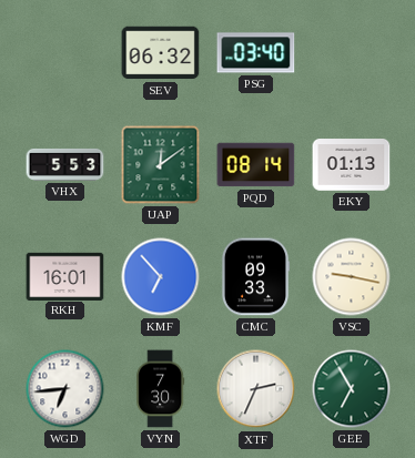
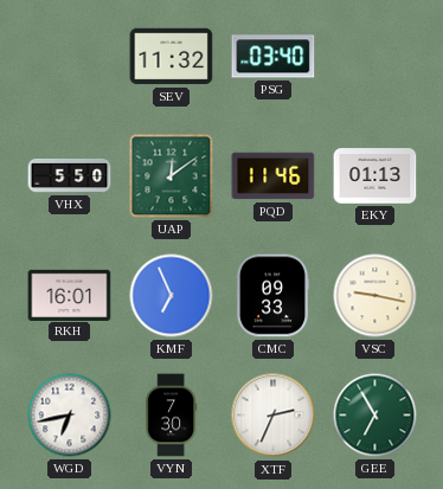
SEV: 06:32 -> 11:32
VHX: 5:53 -> 5:50
PQD: 08:14 -> 11:46
KMF: 6:53 -> 6:56
WGD: 6:44 -> 6:43
